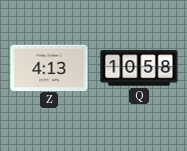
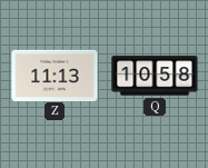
Z: 4:13 -> 11:13
